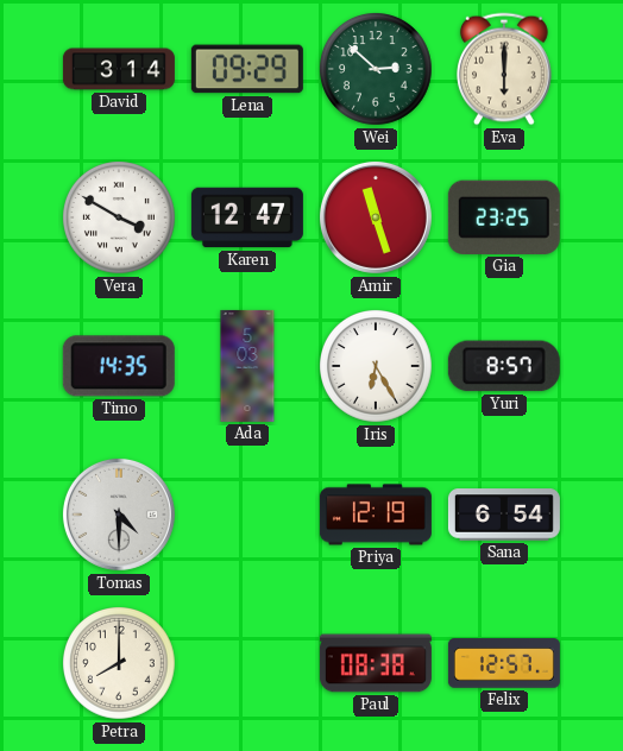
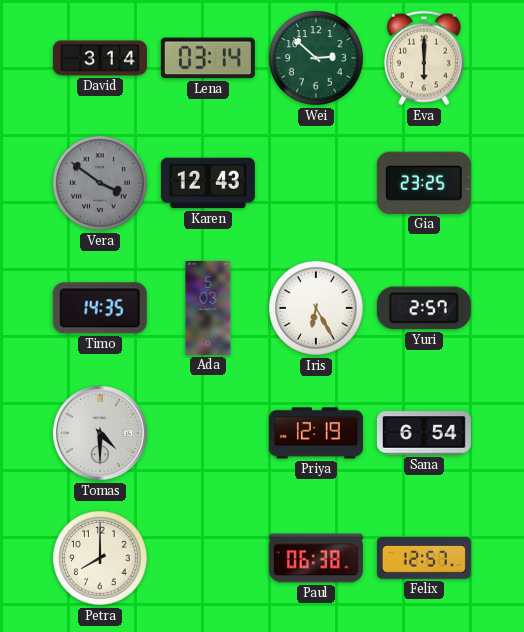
Lena: 09:29 -> 03:14
Vera: 3:50 -> 3:51
Vera dial: white -> grey
Karen: 12:47 -> 12:43
Amir: 11:27 -> none
Yuri: 8:57 -> 2:57
Paul: 08:38 -> 06:38
